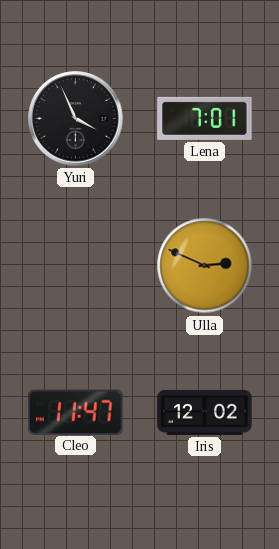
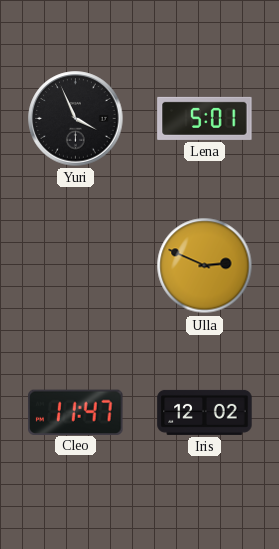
Lena: 7:01 -> 5:01
